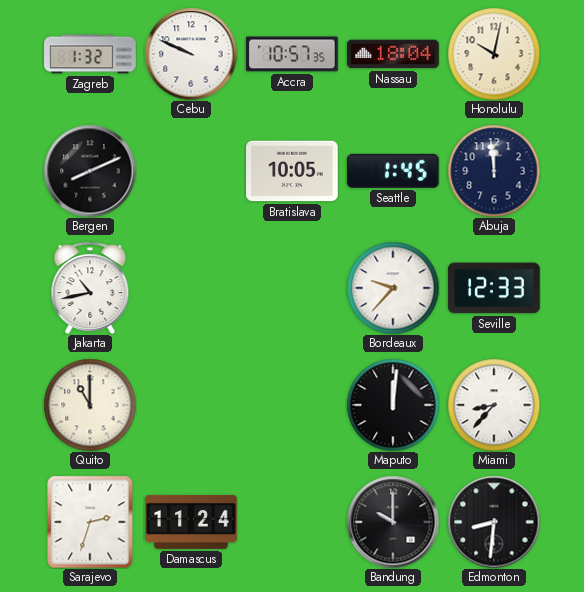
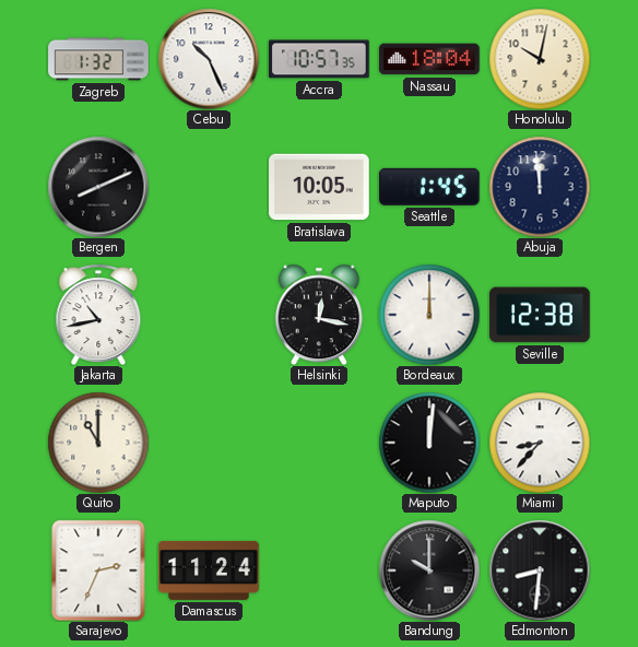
Cebu: 9:49 -> 10:26
Helsinki: none -> 12:17
Bordeaux: 9:37 -> 12:00
Seville: 12:33 -> 12:38
Sarajevo: 2:33 -> 2:34
